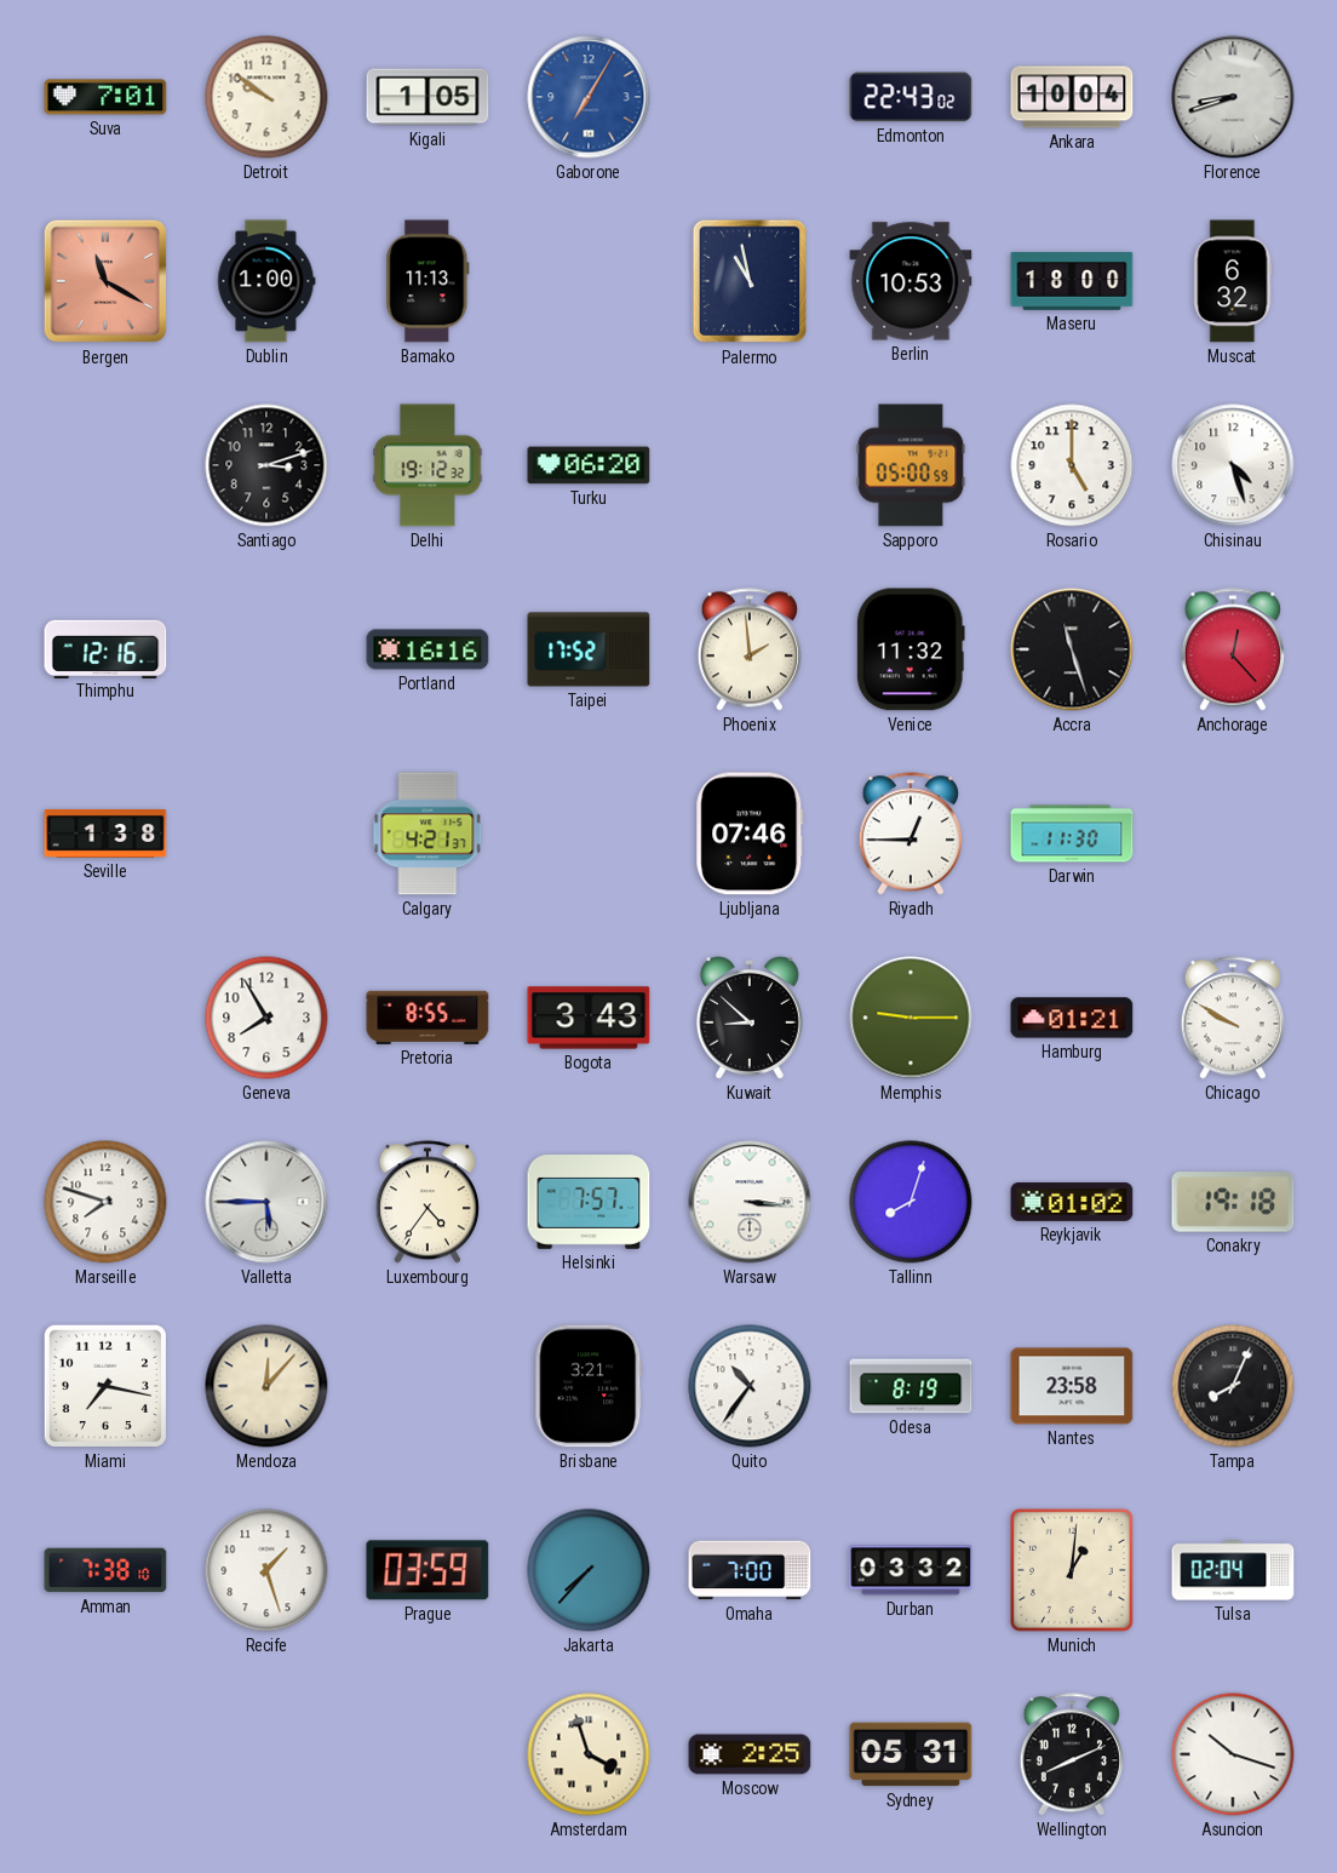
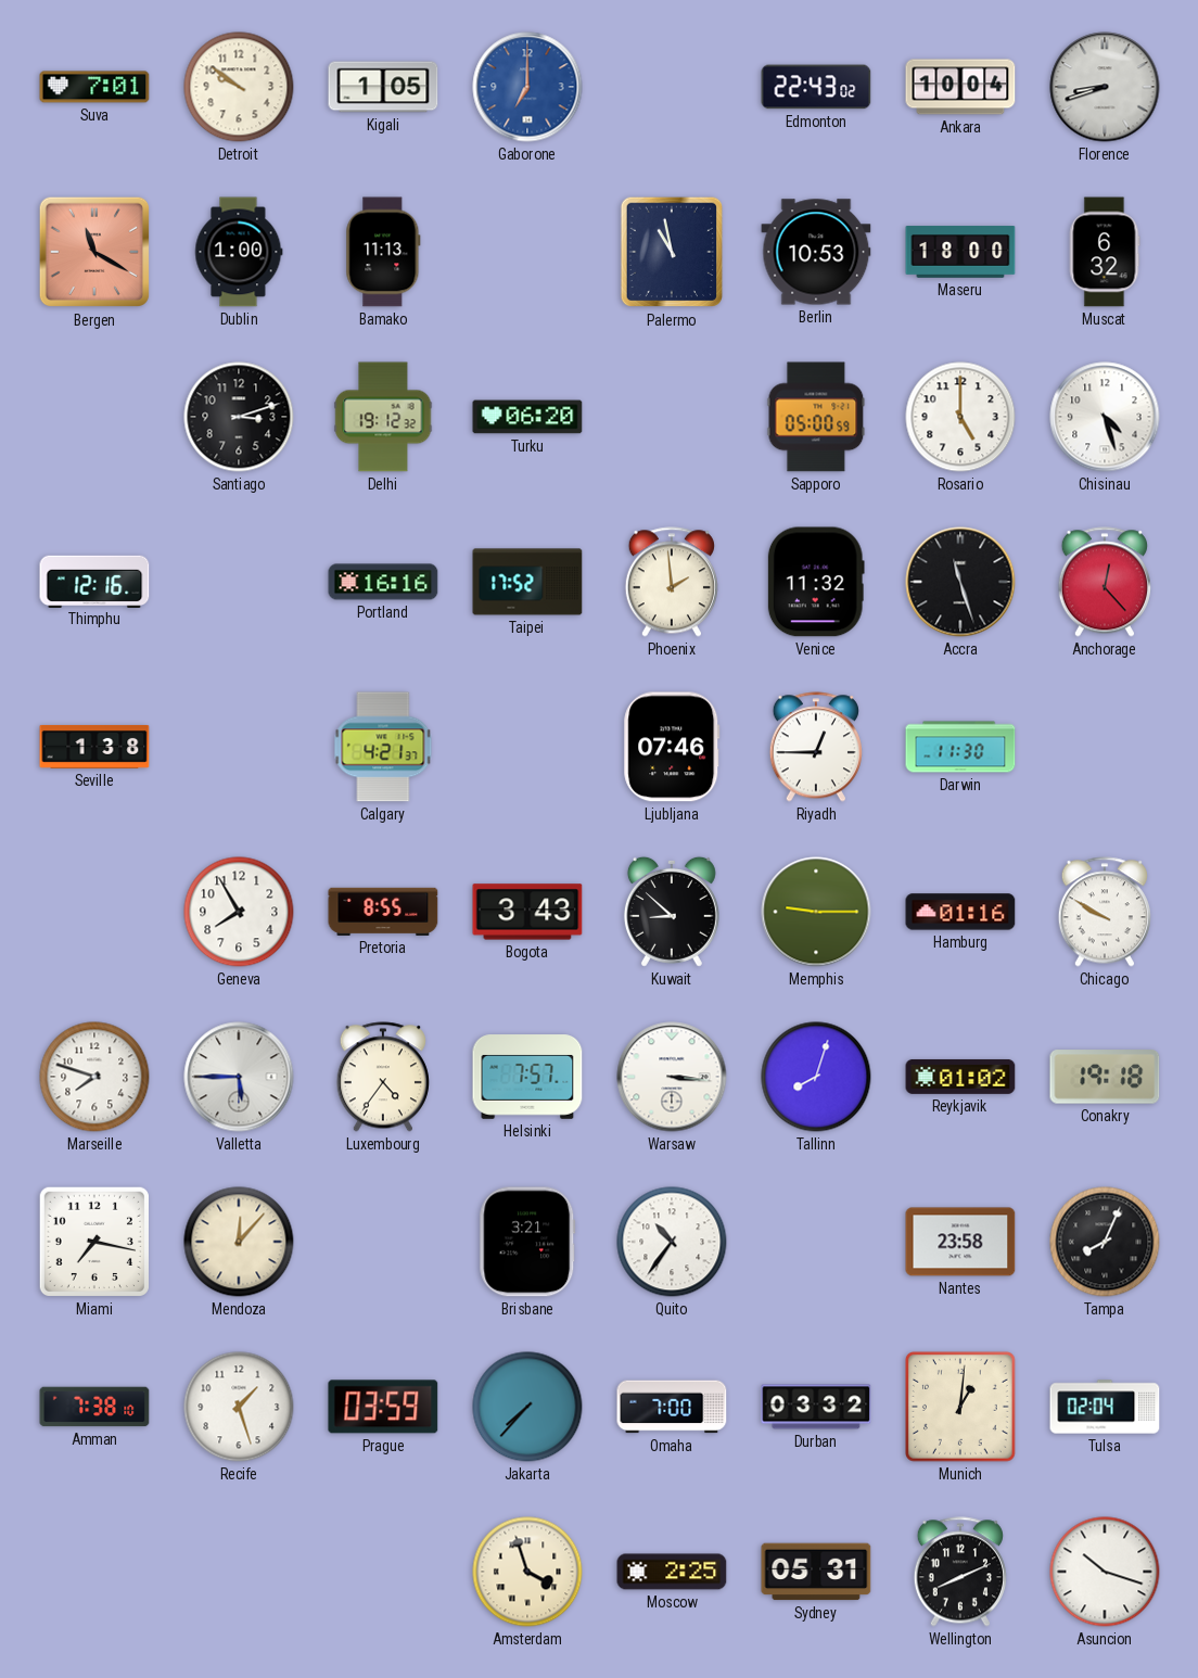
Gaborone: 7:05 -> 7:00
Hamburg: 01:21 -> 01:16
Odesa: 8:19 -> none
